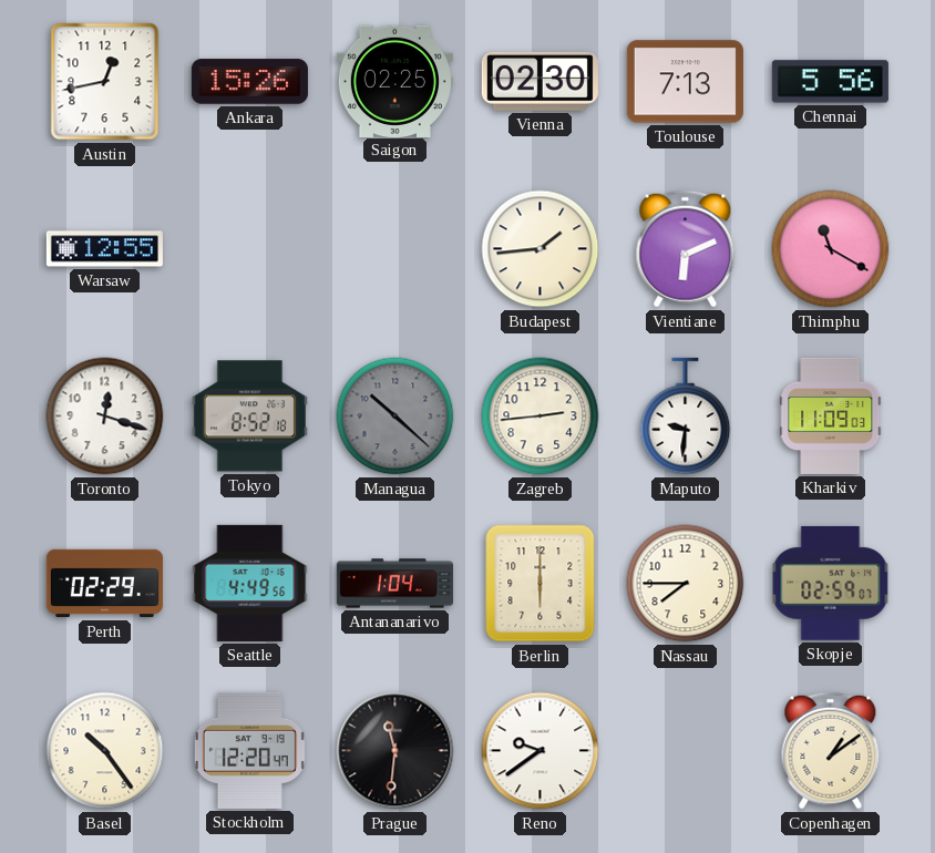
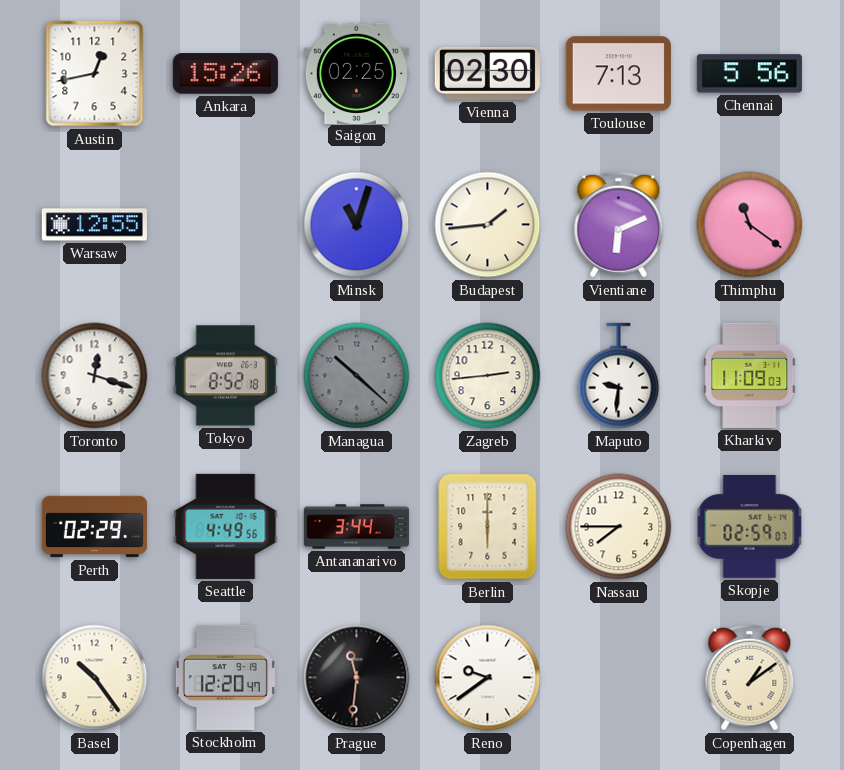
Minsk: none -> 11:03
Thimphu: 11:20 -> 11:21
Antananarivo: 1:04 -> 3:44
